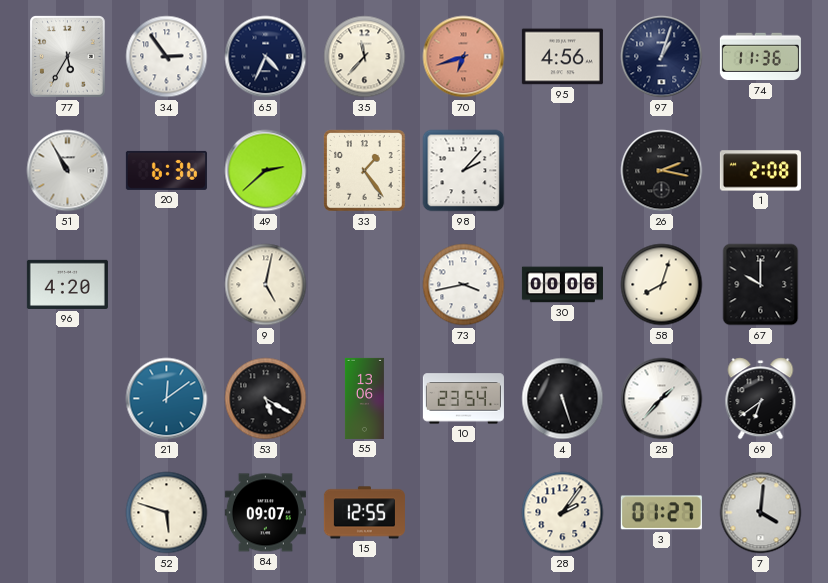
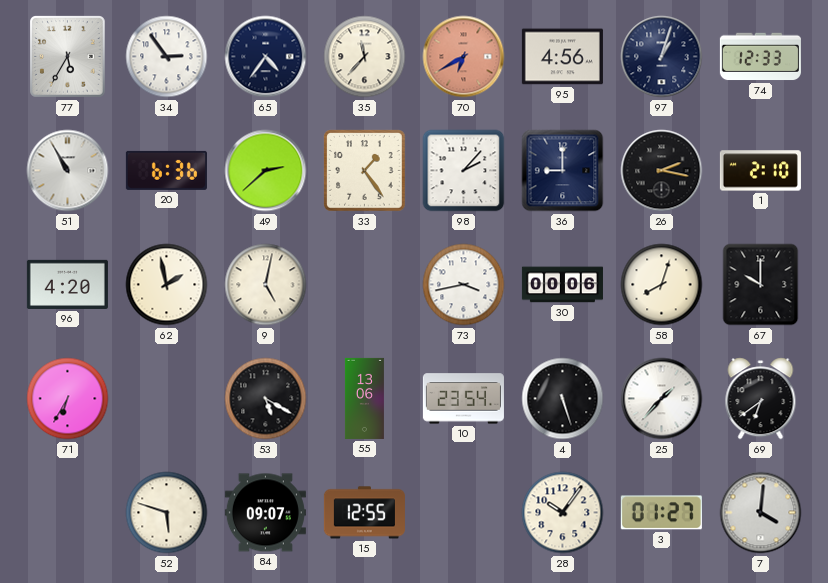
65: 4:34 -> 4:36
70: 6:42 -> 6:40
74: 11:36 -> 12:33
36: none -> 9:00
1: 2:08 -> 2:10
62: none -> 1:58
71: none -> 6:35
21: 12:09 -> none
28: 2:06 -> 10:06
